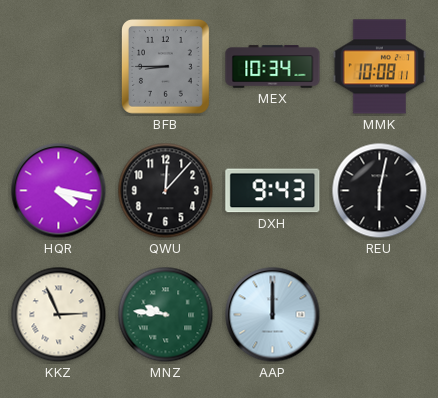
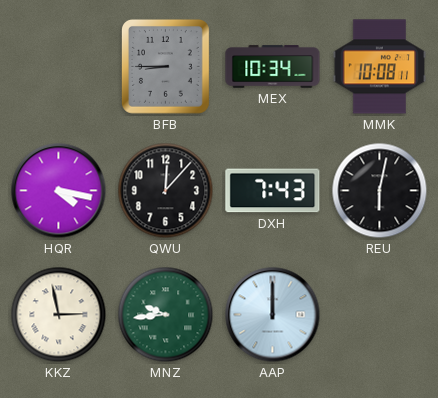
DXH: 9:43 -> 7:43
KKZ: 2:56 -> 2:58
MNZ: 9:46 -> 9:44
